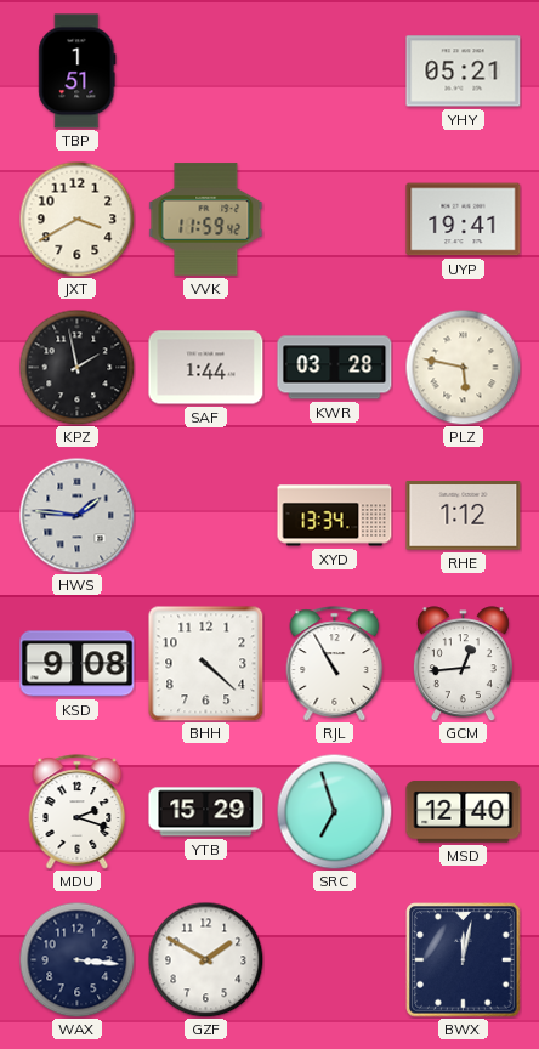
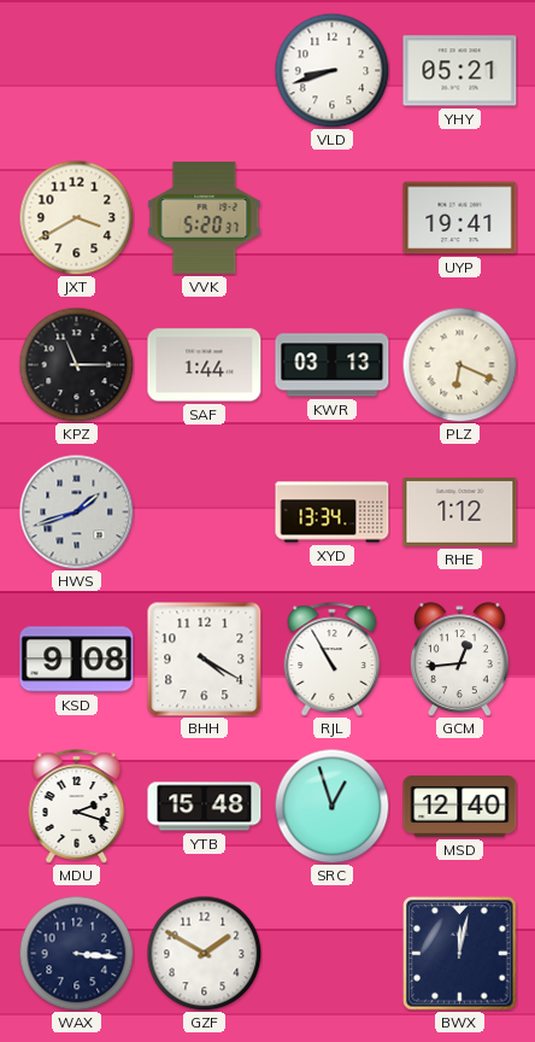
TBP: 1:51 -> none
VLD: none -> 8:42
VVK: 11:59 -> 5:20
KPZ: 1:58 -> 11:15
KWR: 03:28 -> 03:13
PLZ: 5:47 -> 6:19
HWS: 1:46 -> 1:42
BHH: 4:22 -> 4:20
YTB: 15:29 -> 15:48
SRC: 6:57 -> 12:57
